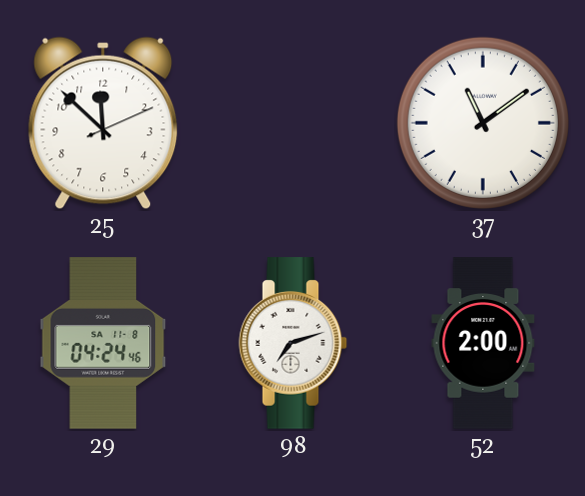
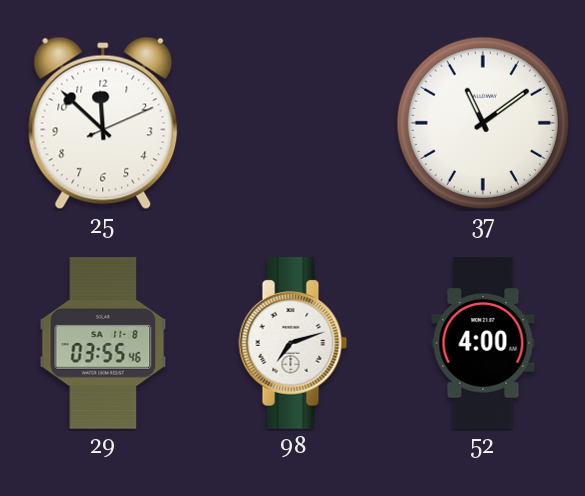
29: 04:24 -> 03:55
52: 2:00 -> 4:00
